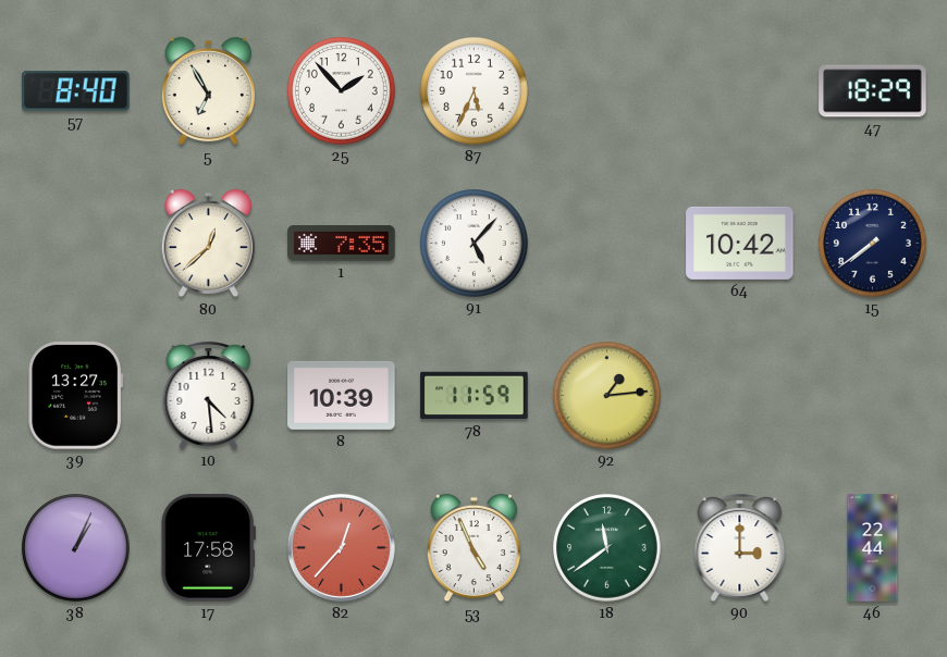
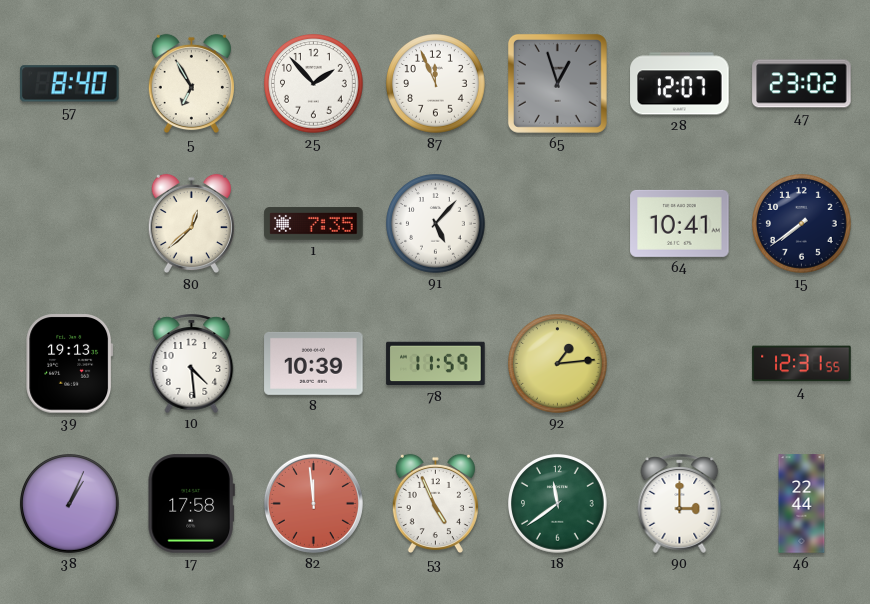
87: 5:34 -> 11:56
65: none -> 12:57
28: none -> 12:07
47: 18:29 -> 23:02
64: 10:42 -> 10:41
39: 13:27 -> 19:13
4: none -> 12:31
82: 12:37 -> 11:59
